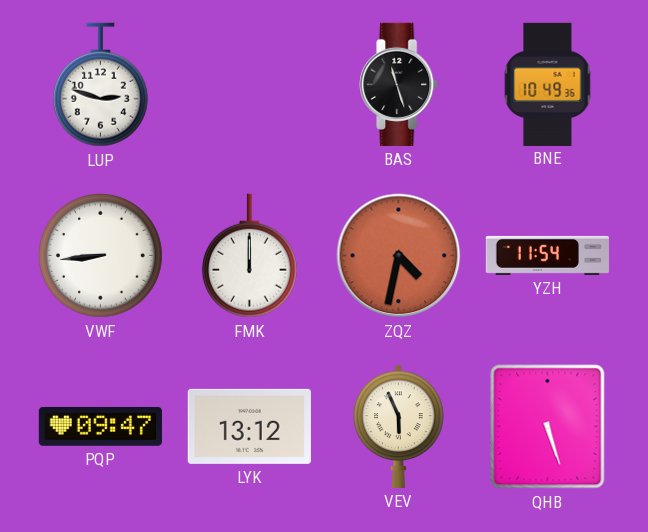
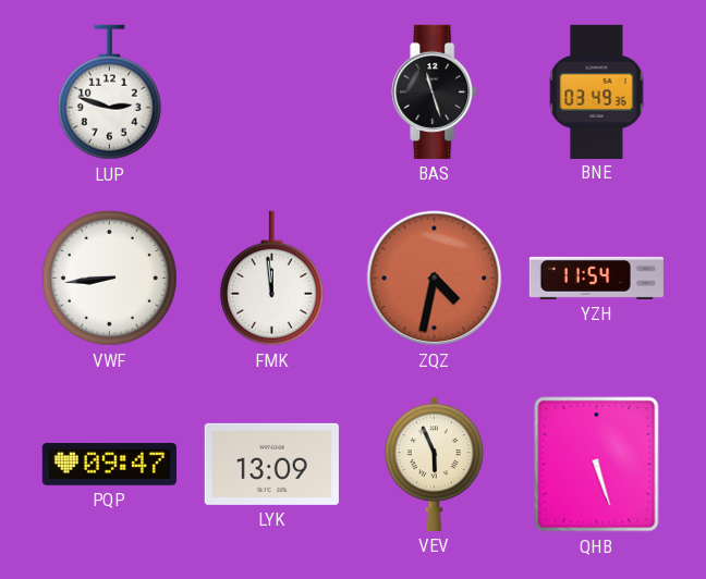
BNE: 10:49 -> 03:49
FMK: 12:00 -> 11:59
LYK: 13:12 -> 13:09
